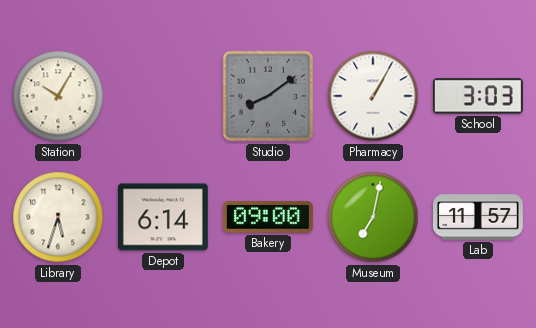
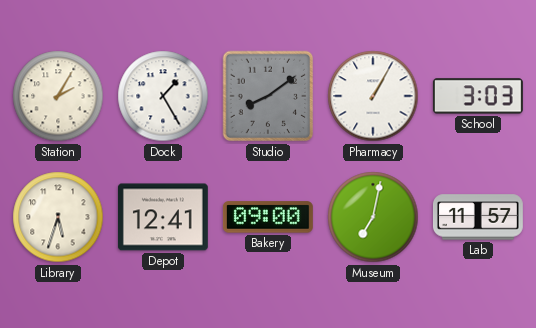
Station: 10:05 -> 2:05
Dock: none -> 1:25
Depot: 6:14 -> 12:41
